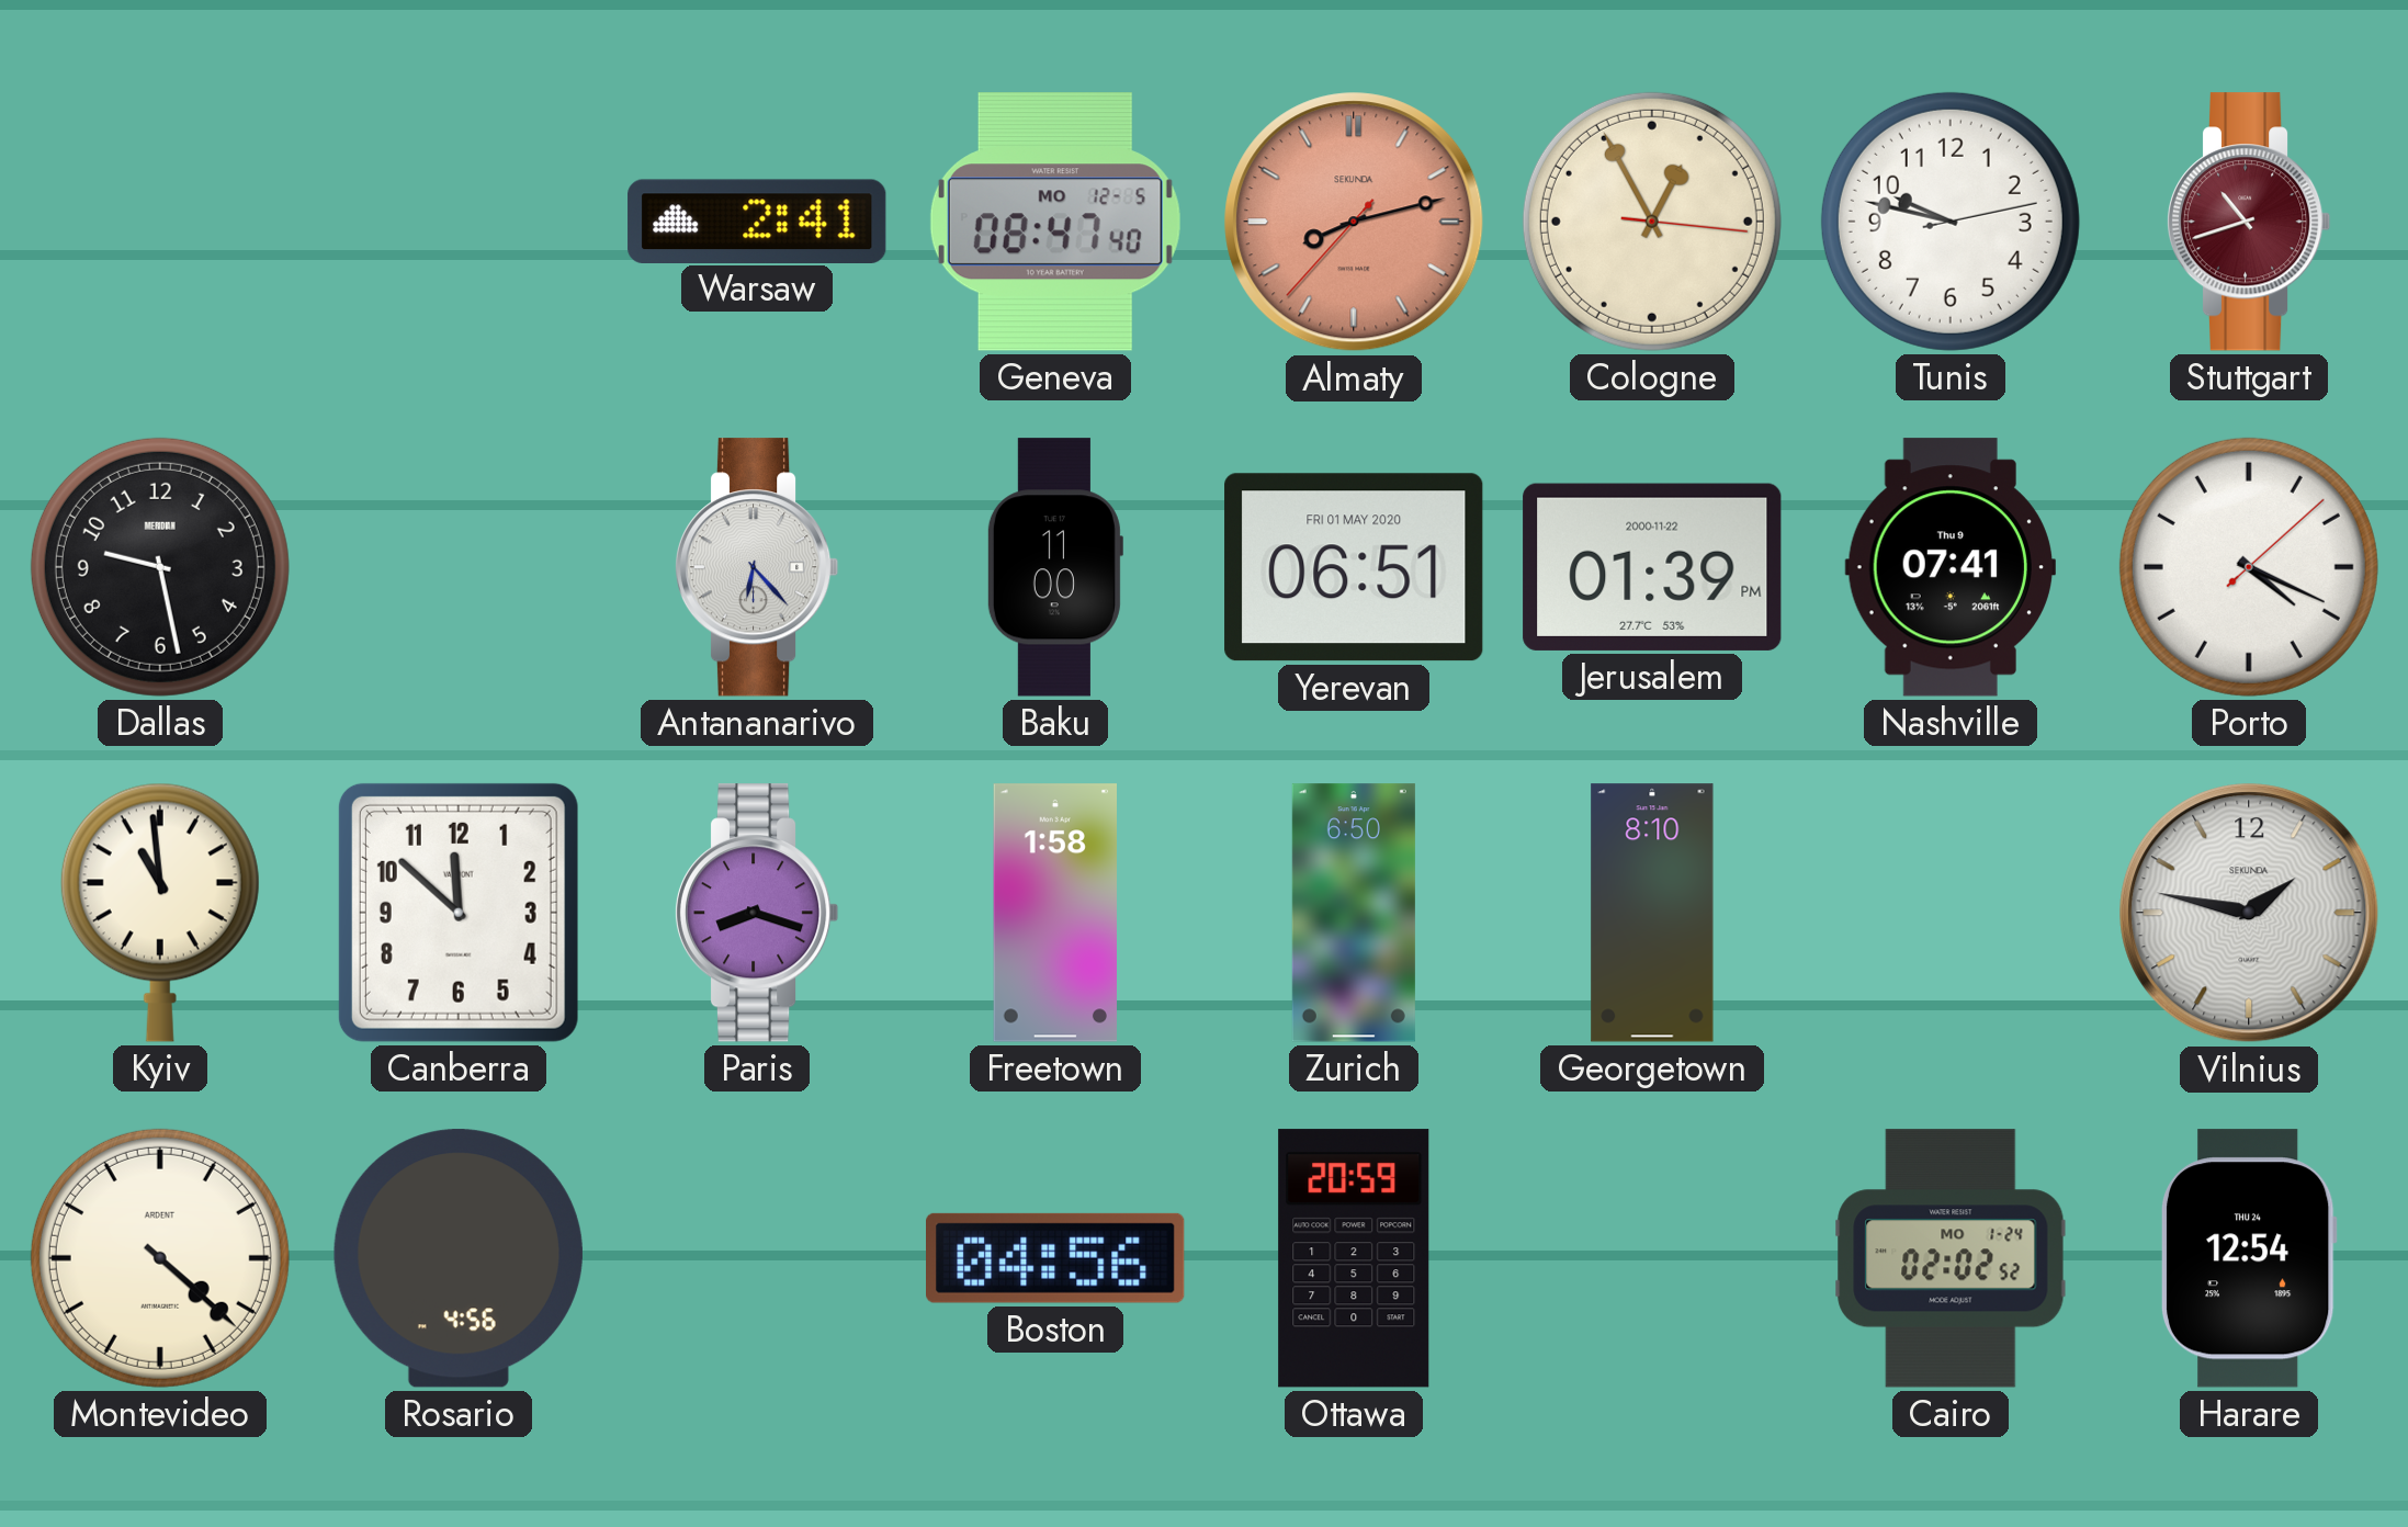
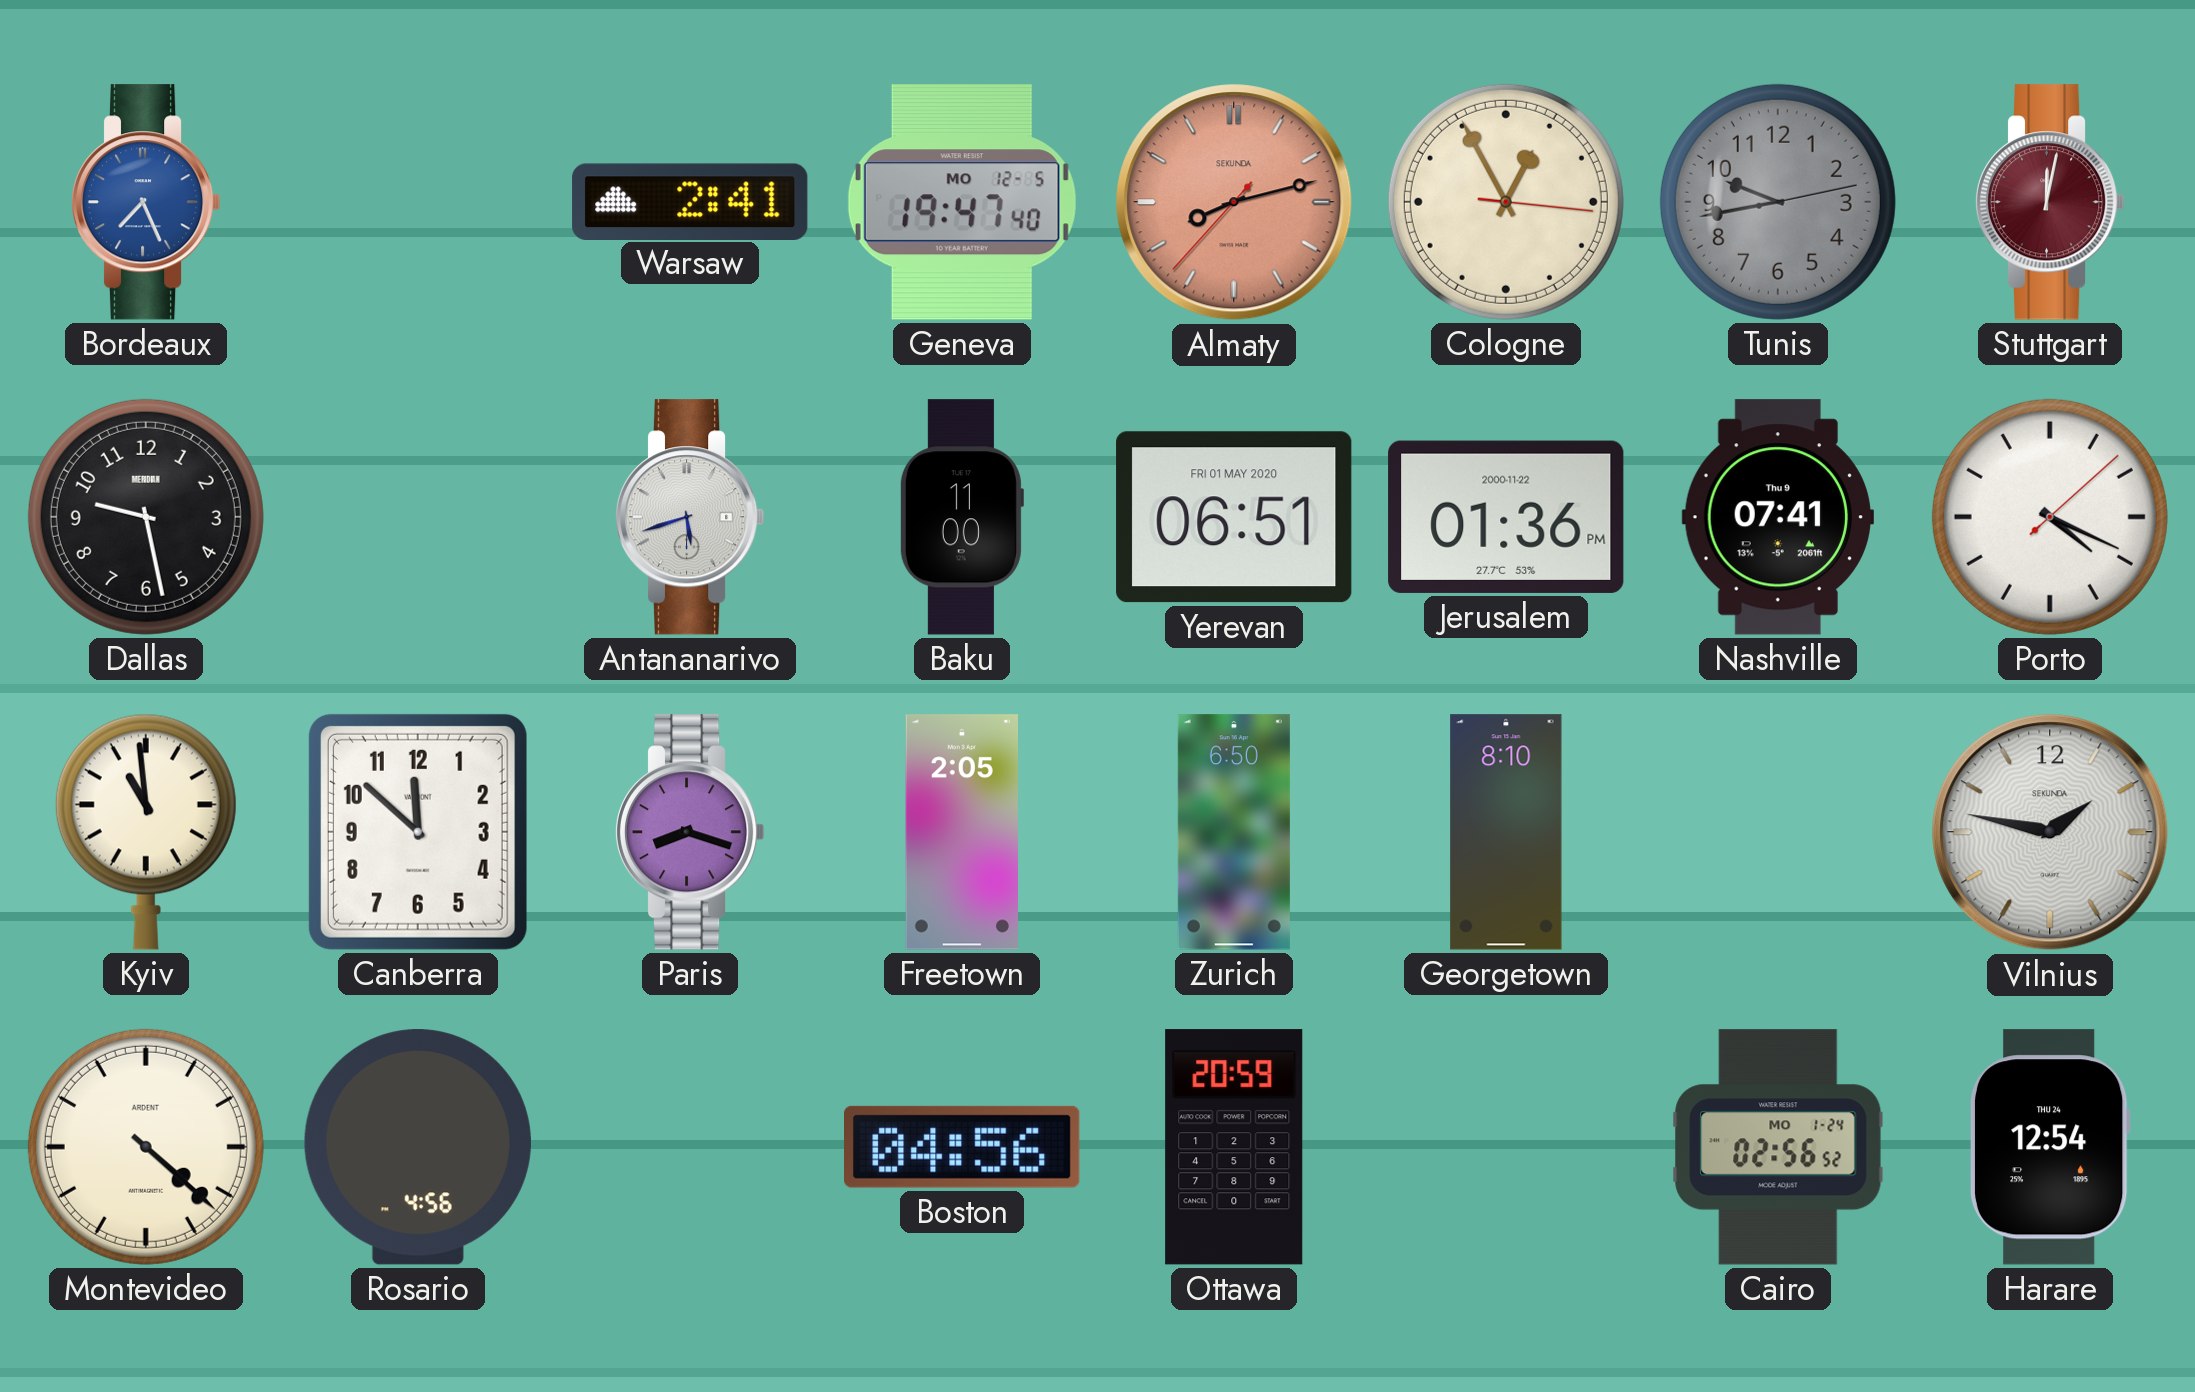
Bordeaux: none -> 7:26
Geneva: 08:47 -> 19:47
Tunis: 9:47 -> 9:43
Tunis dial: white -> grey
Stuttgart: 10:42 -> 12:02
Antananarivo: 6:23 -> 5:42
Jerusalem: 01:39 -> 01:36
Freetown: 1:58 -> 2:05
Cairo: 02:02 -> 02:56
